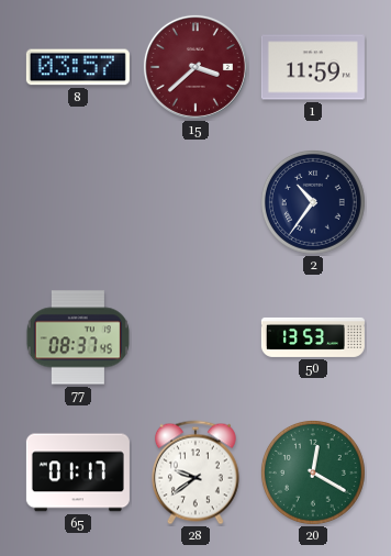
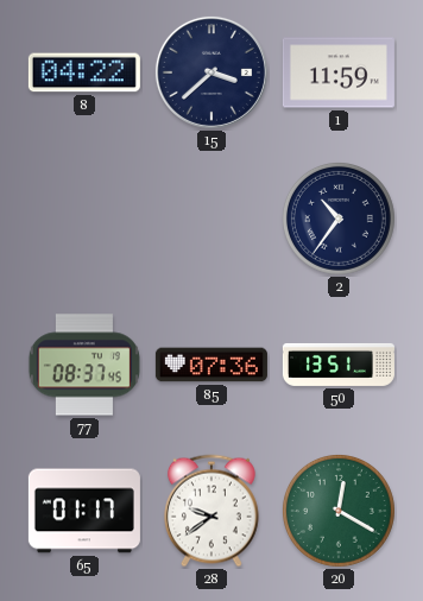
8: 03:57 -> 04:22
15 dial: burgundy -> navy
85: none -> 07:36
50: 13:53 -> 13:51
